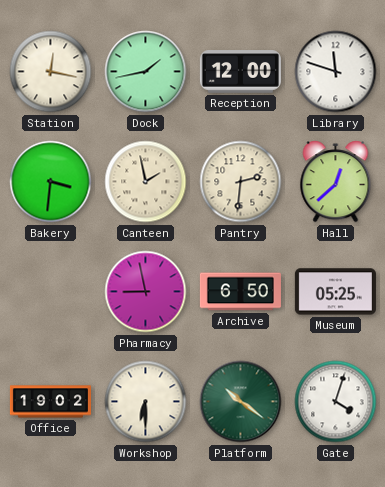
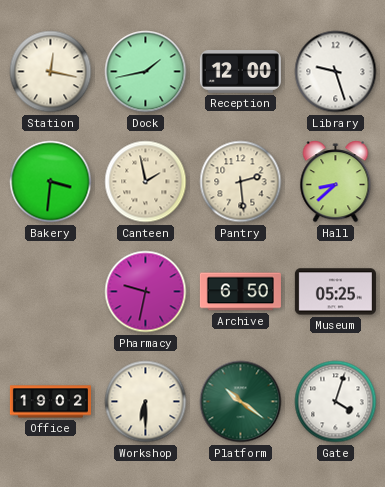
Library: 11:48 -> 9:27
Pantry: 2:31 -> 2:29
Hall: 12:38 -> 8:38
Pharmacy: 8:58 -> 9:32
